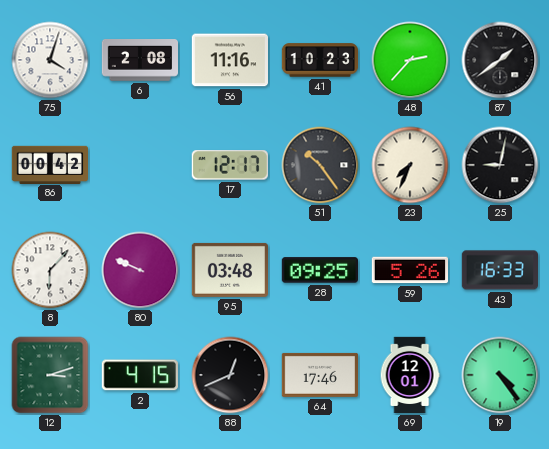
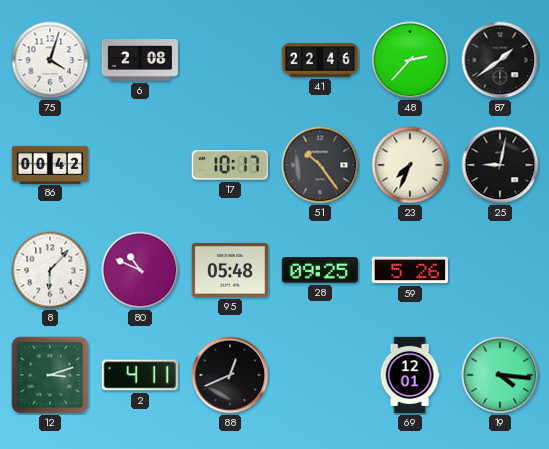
56: 11:16 -> none
41: 10:23 -> 22:46
17: 12:17 -> 10:17
80: 9:49 -> 10:49
95: 03:48 -> 05:48
43: 16:33 -> none
2: 4:15 -> 4:11
64: 17:46 -> none
19: 4:24 -> 4:16
